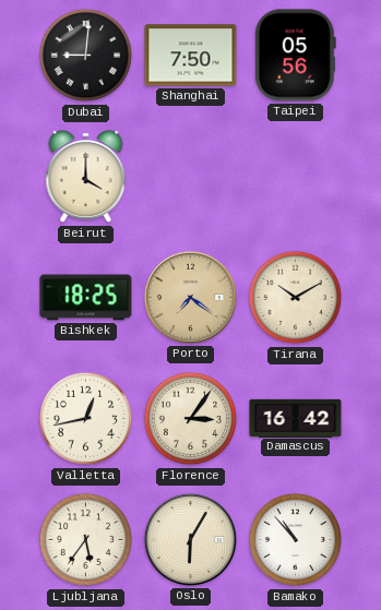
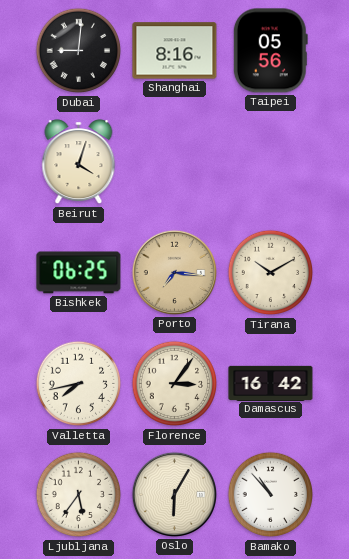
Shanghai: 7:50 -> 8:16
Beirut: 4:00 -> 4:03
Bishkek: 18:25 -> 06:25
Porto: 7:21 -> 7:16
Valletta: 12:43 -> 7:43
